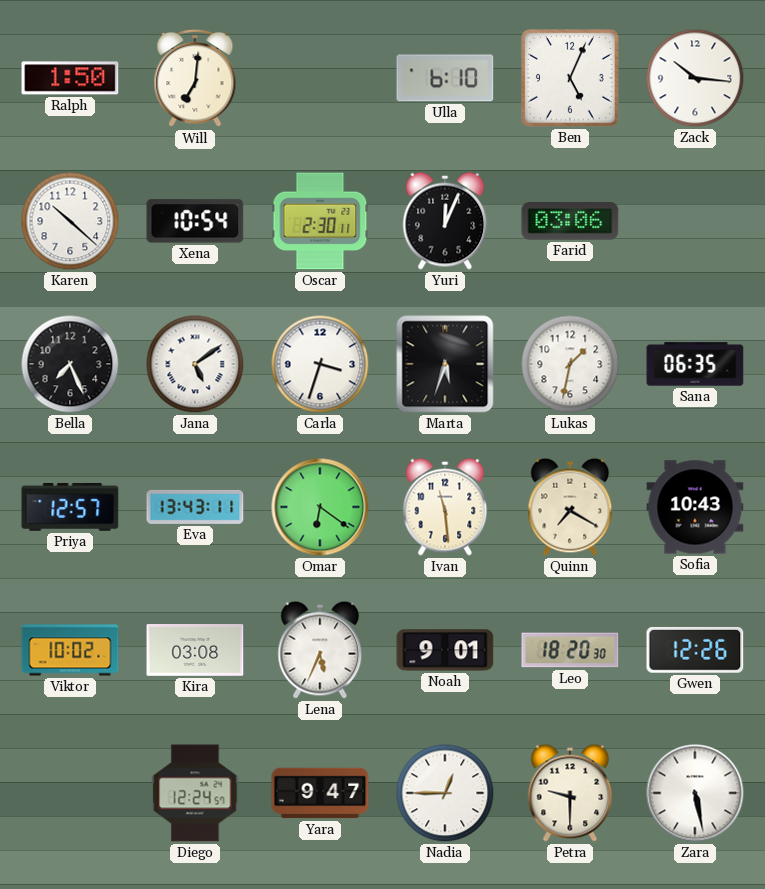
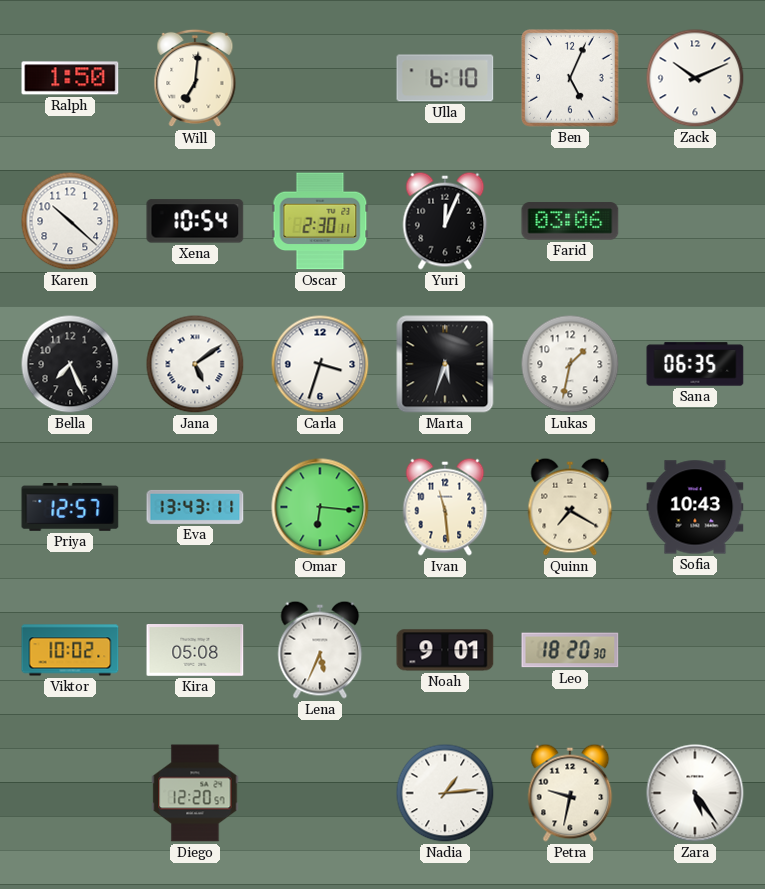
Zack: 10:16 -> 10:11
Omar: 6:21 -> 6:16
Kira: 03:08 -> 05:08
Gwen: 12:26 -> none
Diego: 12:24 -> 12:20
Yara: 9:47 -> none
Nadia: 12:45 -> 1:14
Petra: 9:30 -> 9:32
Zara: 5:28 -> 5:24
